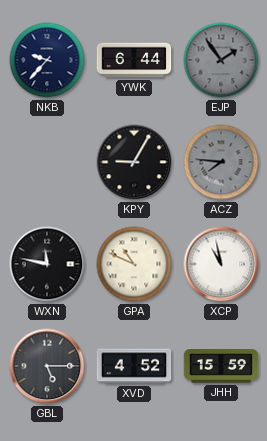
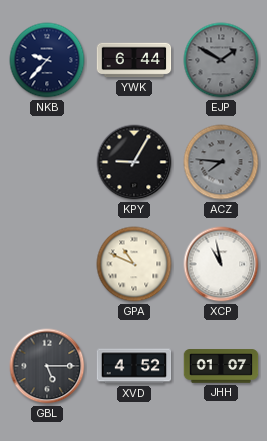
EJP: 1:54 -> 1:50
WXN: 11:47 -> none
JHH: 15:59 -> 01:07
